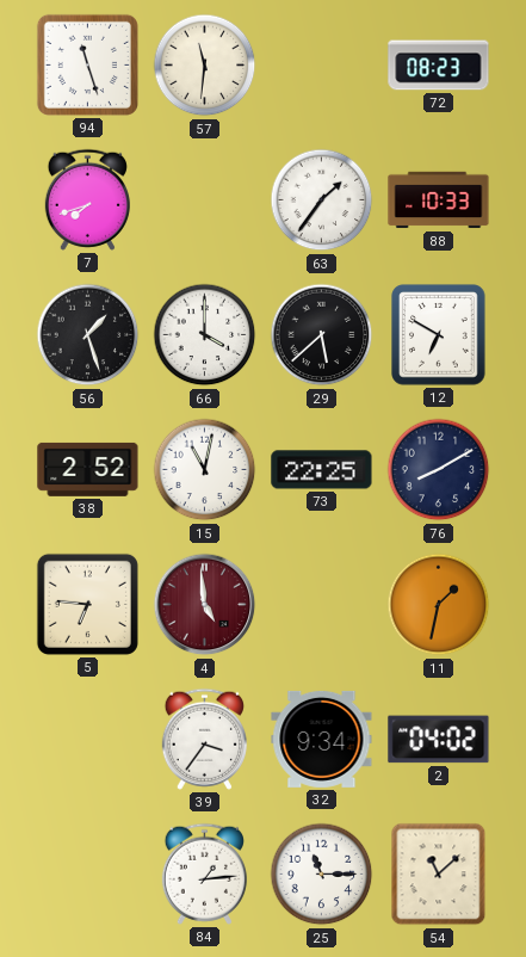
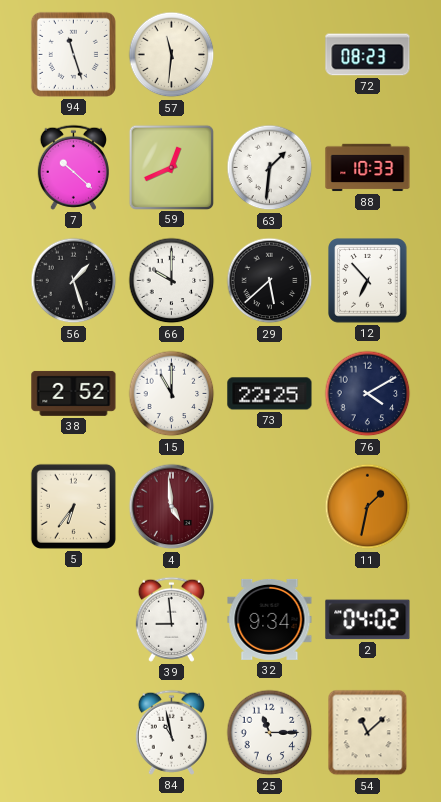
7: 7:42 -> 10:22
59: none -> 12:41
63: 1:36 -> 1:31
66: 4:00 -> 10:00
12: 6:50 -> 6:53
15: 11:02 -> 11:00
76: 8:10 -> 4:10
5: 6:46 -> 6:36
39: 3:36 -> 8:59
84: 1:14 -> 10:58
